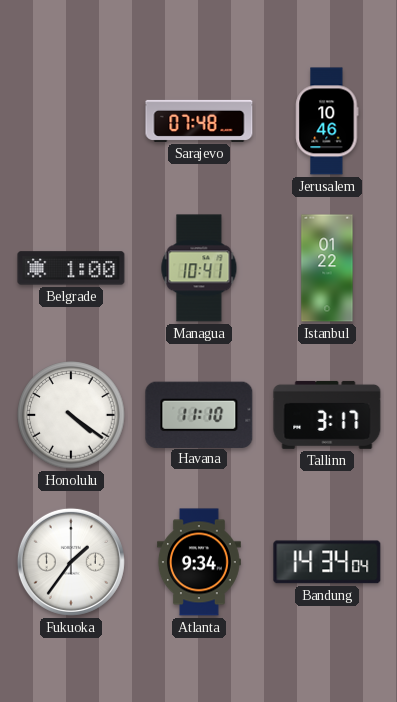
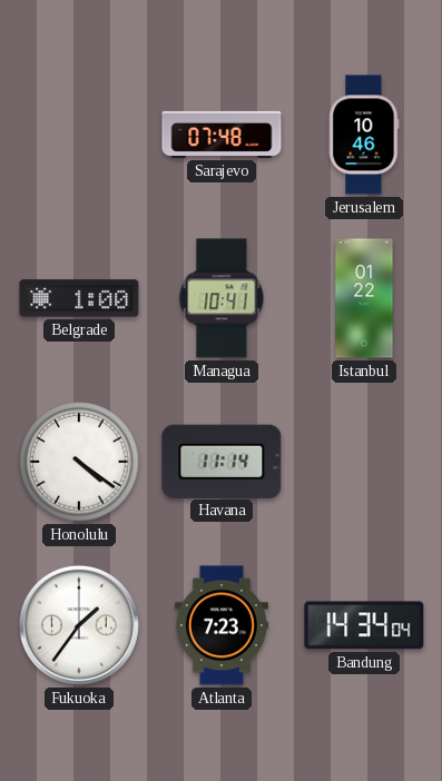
Havana: 11:10 -> 11:14
Tallinn: 3:17 -> none
Atlanta: 9:34 -> 7:23
